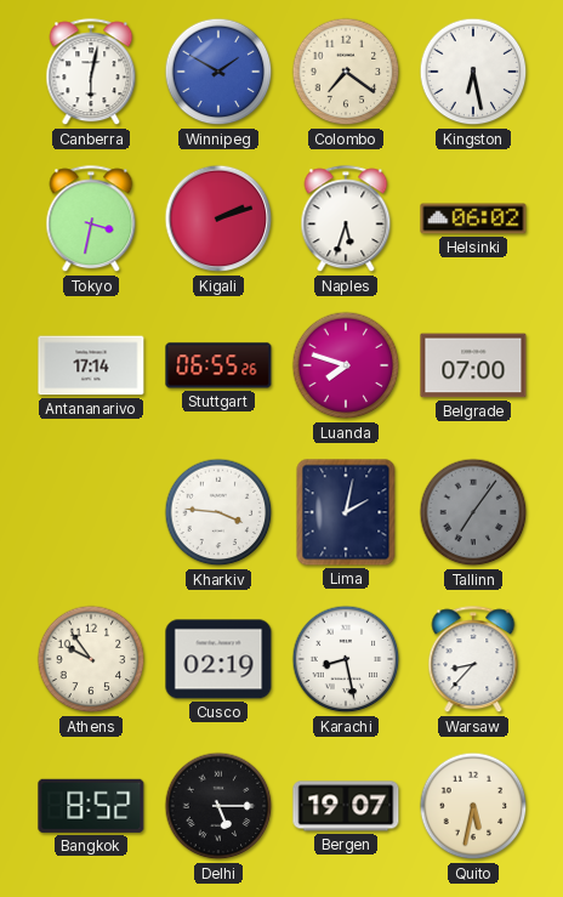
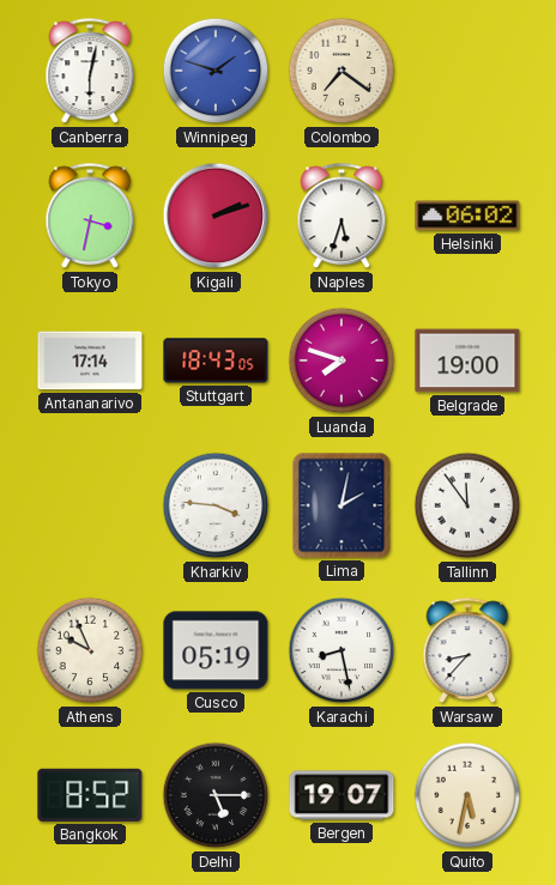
Winnipeg: 1:50 -> 1:48
Kingston: 6:28 -> none
Stuttgart: 06:55 -> 18:43
Belgrade: 07:00 -> 19:00
Tallinn: 7:06 -> 11:54
Tallinn dial: grey -> white
Athens: 9:54 -> 9:56
Cusco: 02:19 -> 05:19
